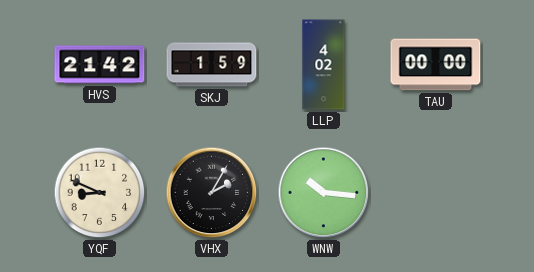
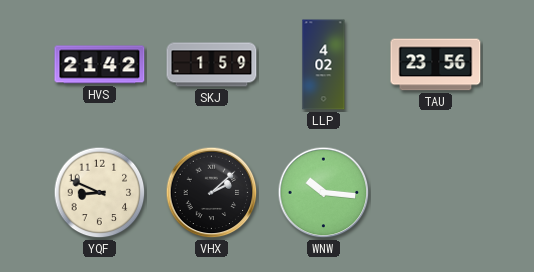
TAU: 00:00 -> 23:56
VHX: 2:05 -> 2:08
